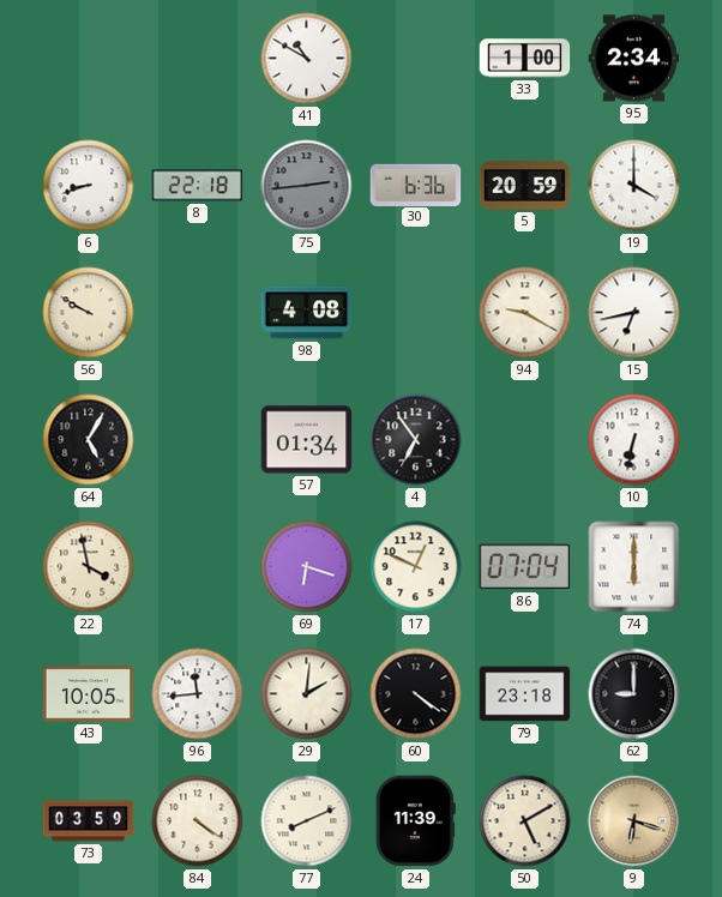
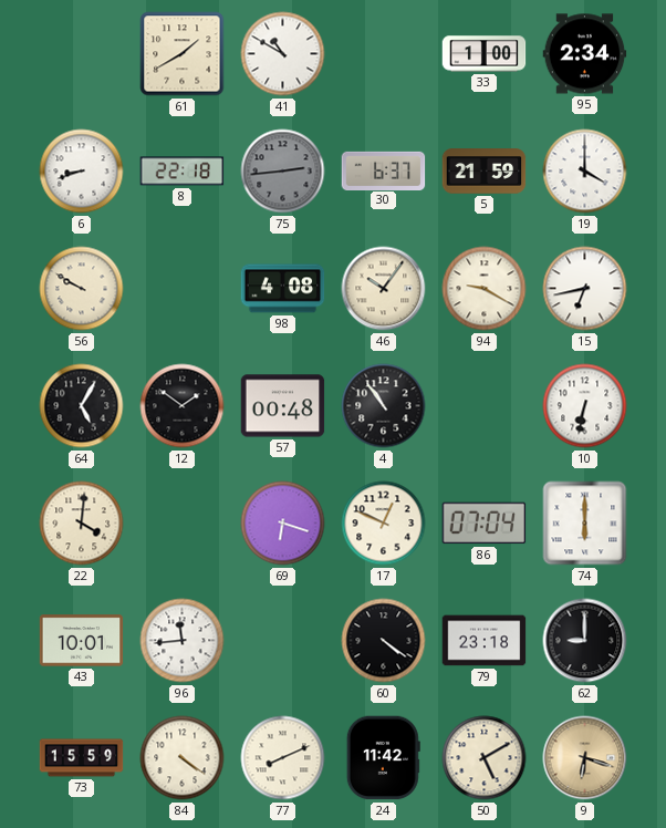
61: none -> 1:40
30: 6:36 -> 6:37
5: 20:59 -> 21:59
46: none -> 10:06
12: none -> 1:51
57: 01:34 -> 00:48
4: 6:54 -> 10:54
22: 3:58 -> 4:01
43: 10:05 -> 10:01
29: 2:01 -> none
73: 03:59 -> 15:59
24: 11:39 -> 11:42
